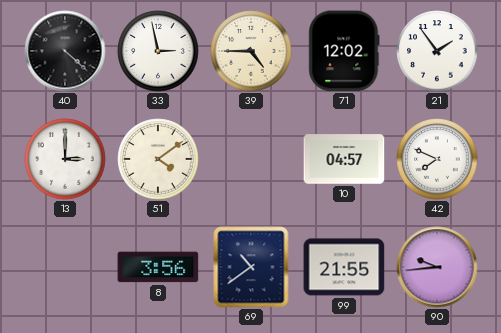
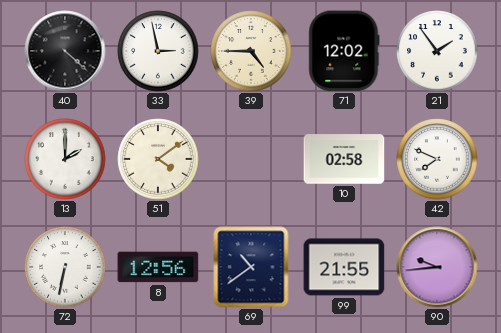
13: 3:00 -> 2:00
10: 04:57 -> 02:58
72: none -> 6:32
8: 3:56 -> 12:56
